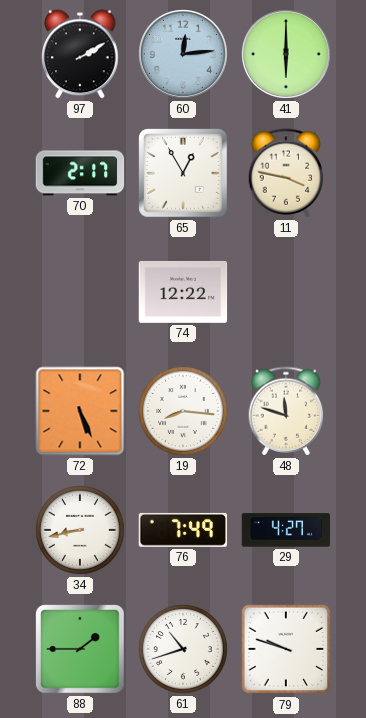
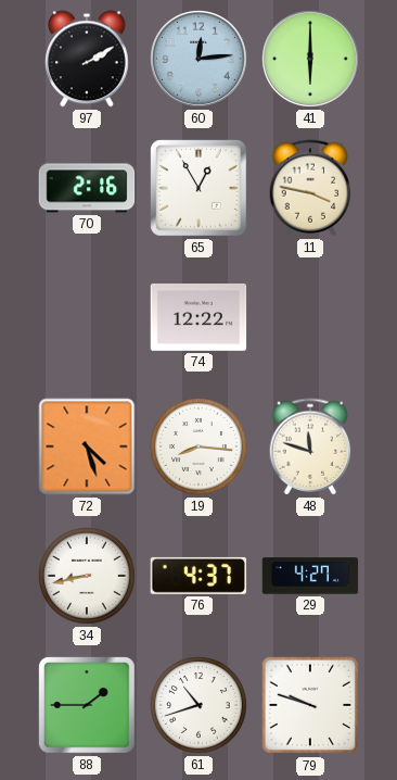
70: 2:17 -> 2:16
72: 5:26 -> 4:27
76: 7:49 -> 4:37
